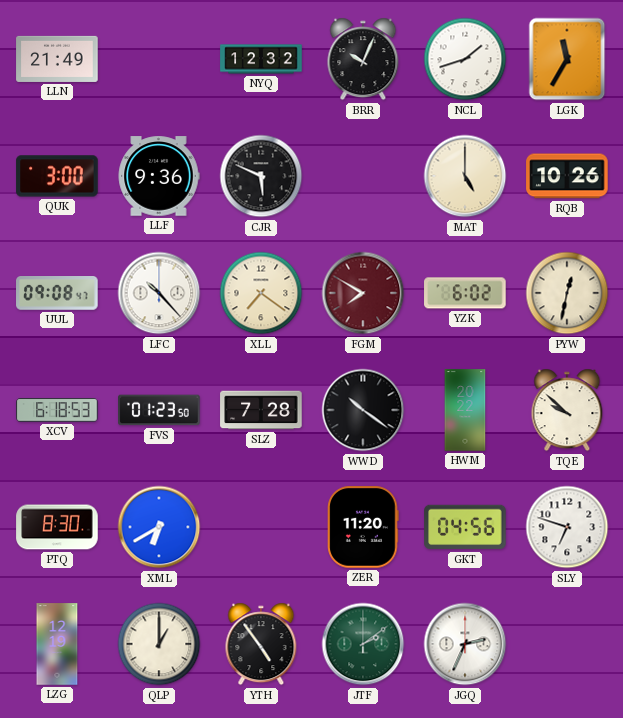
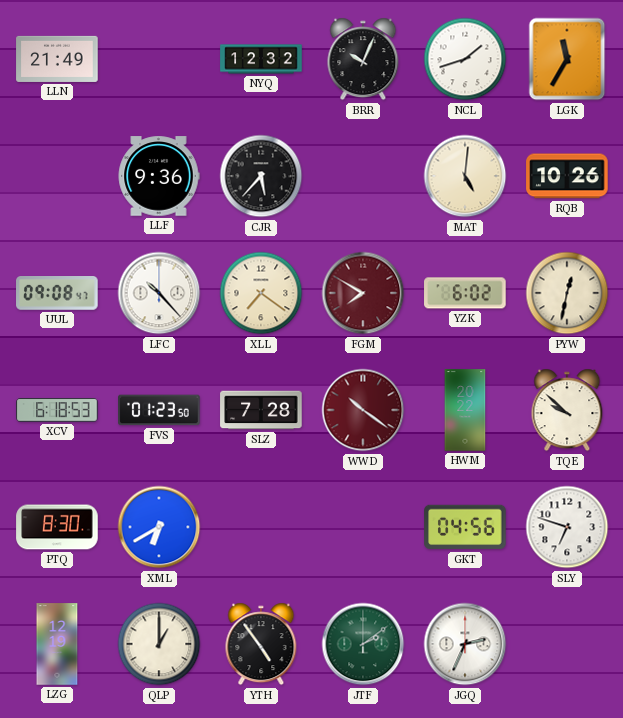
QUK: 3:00 -> none
CJR: 5:49 -> 5:37
MAT: 5:00 -> 5:01
WWD dial: black -> burgundy
ZER: 11:20 -> none
